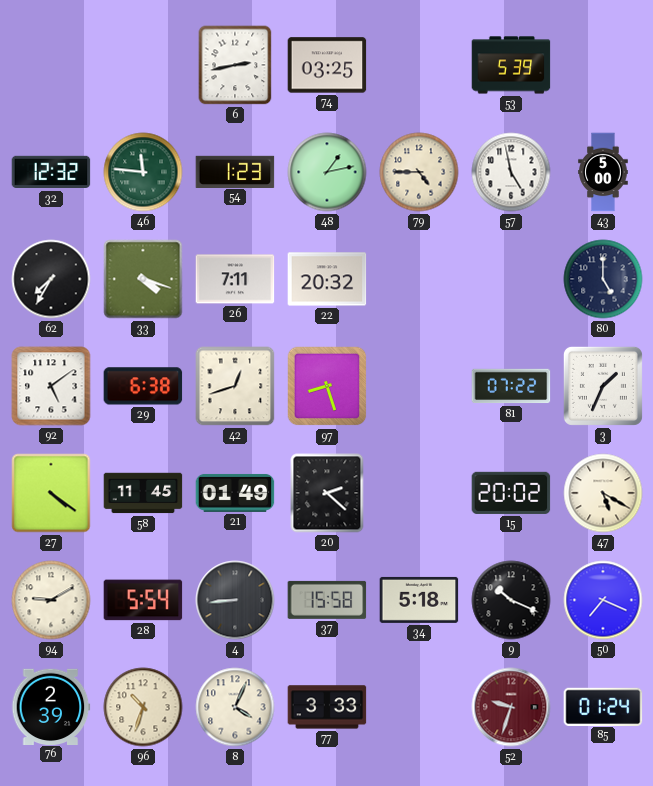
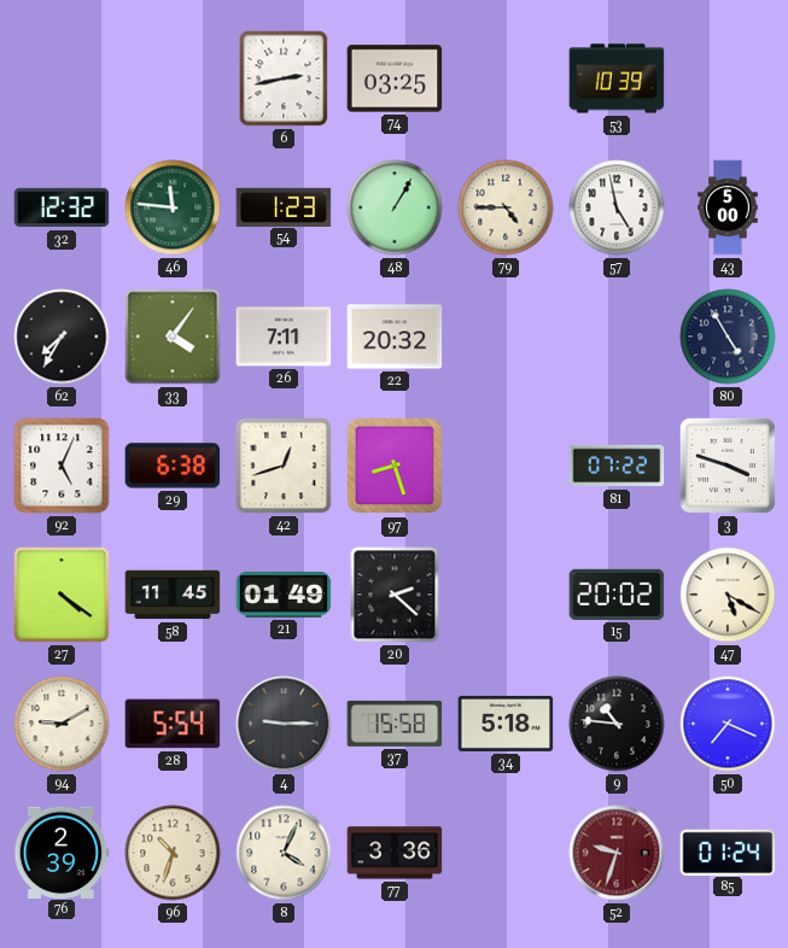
53: 5:39 -> 10:39
48: 1:13 -> 1:05
33: 4:18 -> 4:06
80: 5:00 -> 4:55
92: 5:09 -> 5:04
3: 1:34 -> 3:48
4: 8:44 -> 9:15
9: 10:19 -> 10:46
77: 3:33 -> 3:36
